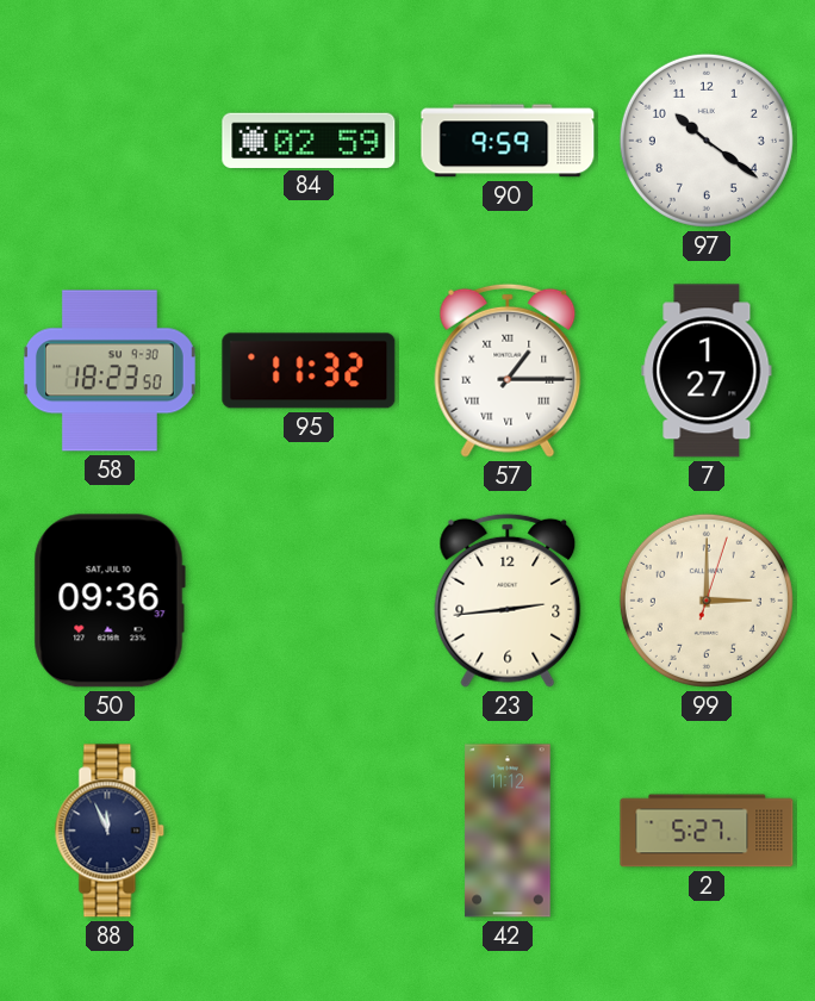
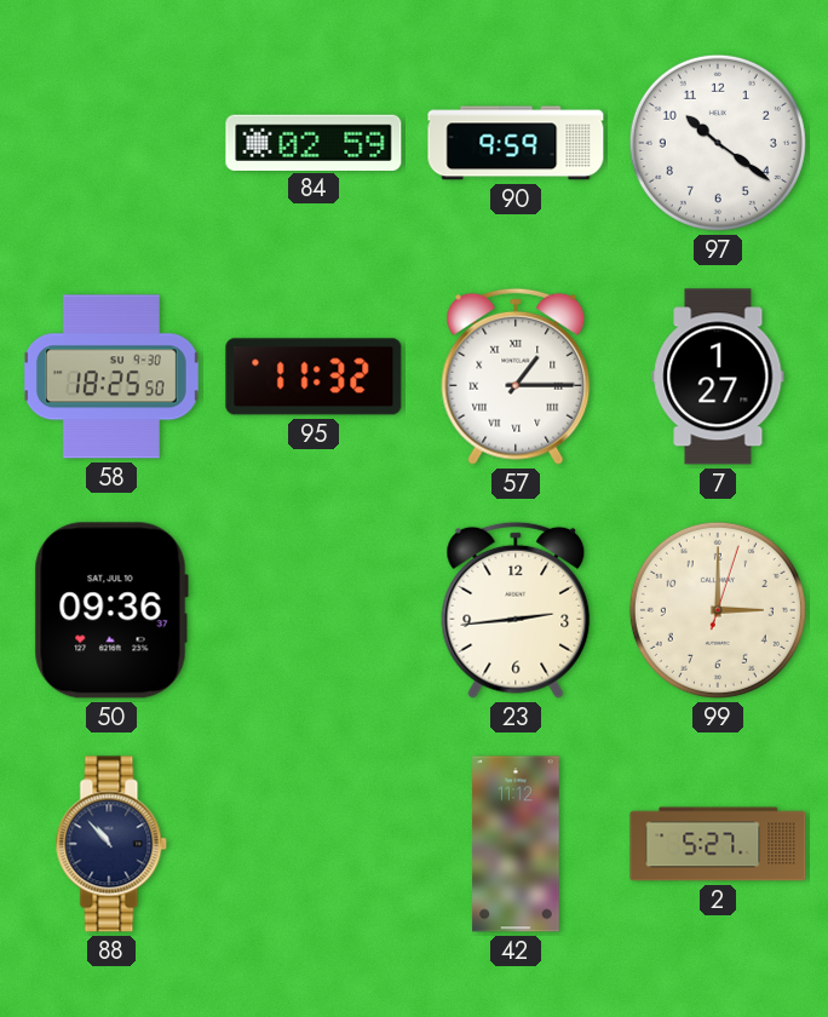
58: 18:23 -> 18:25
88: 11:56 -> 10:53
